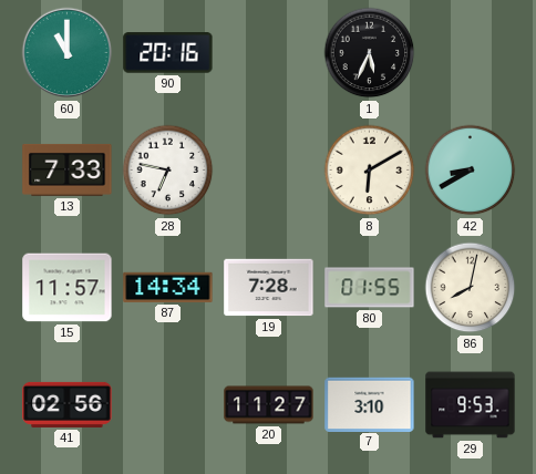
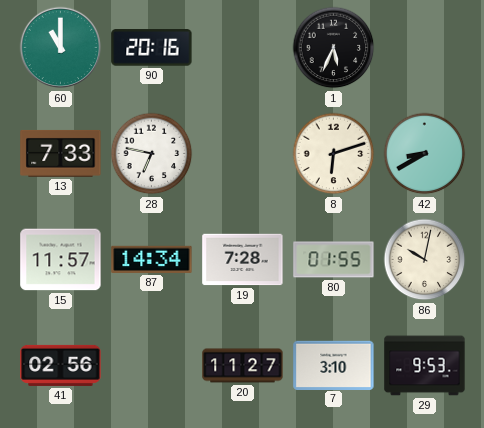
8: 6:10 -> 6:12
86: 8:02 -> 10:02
